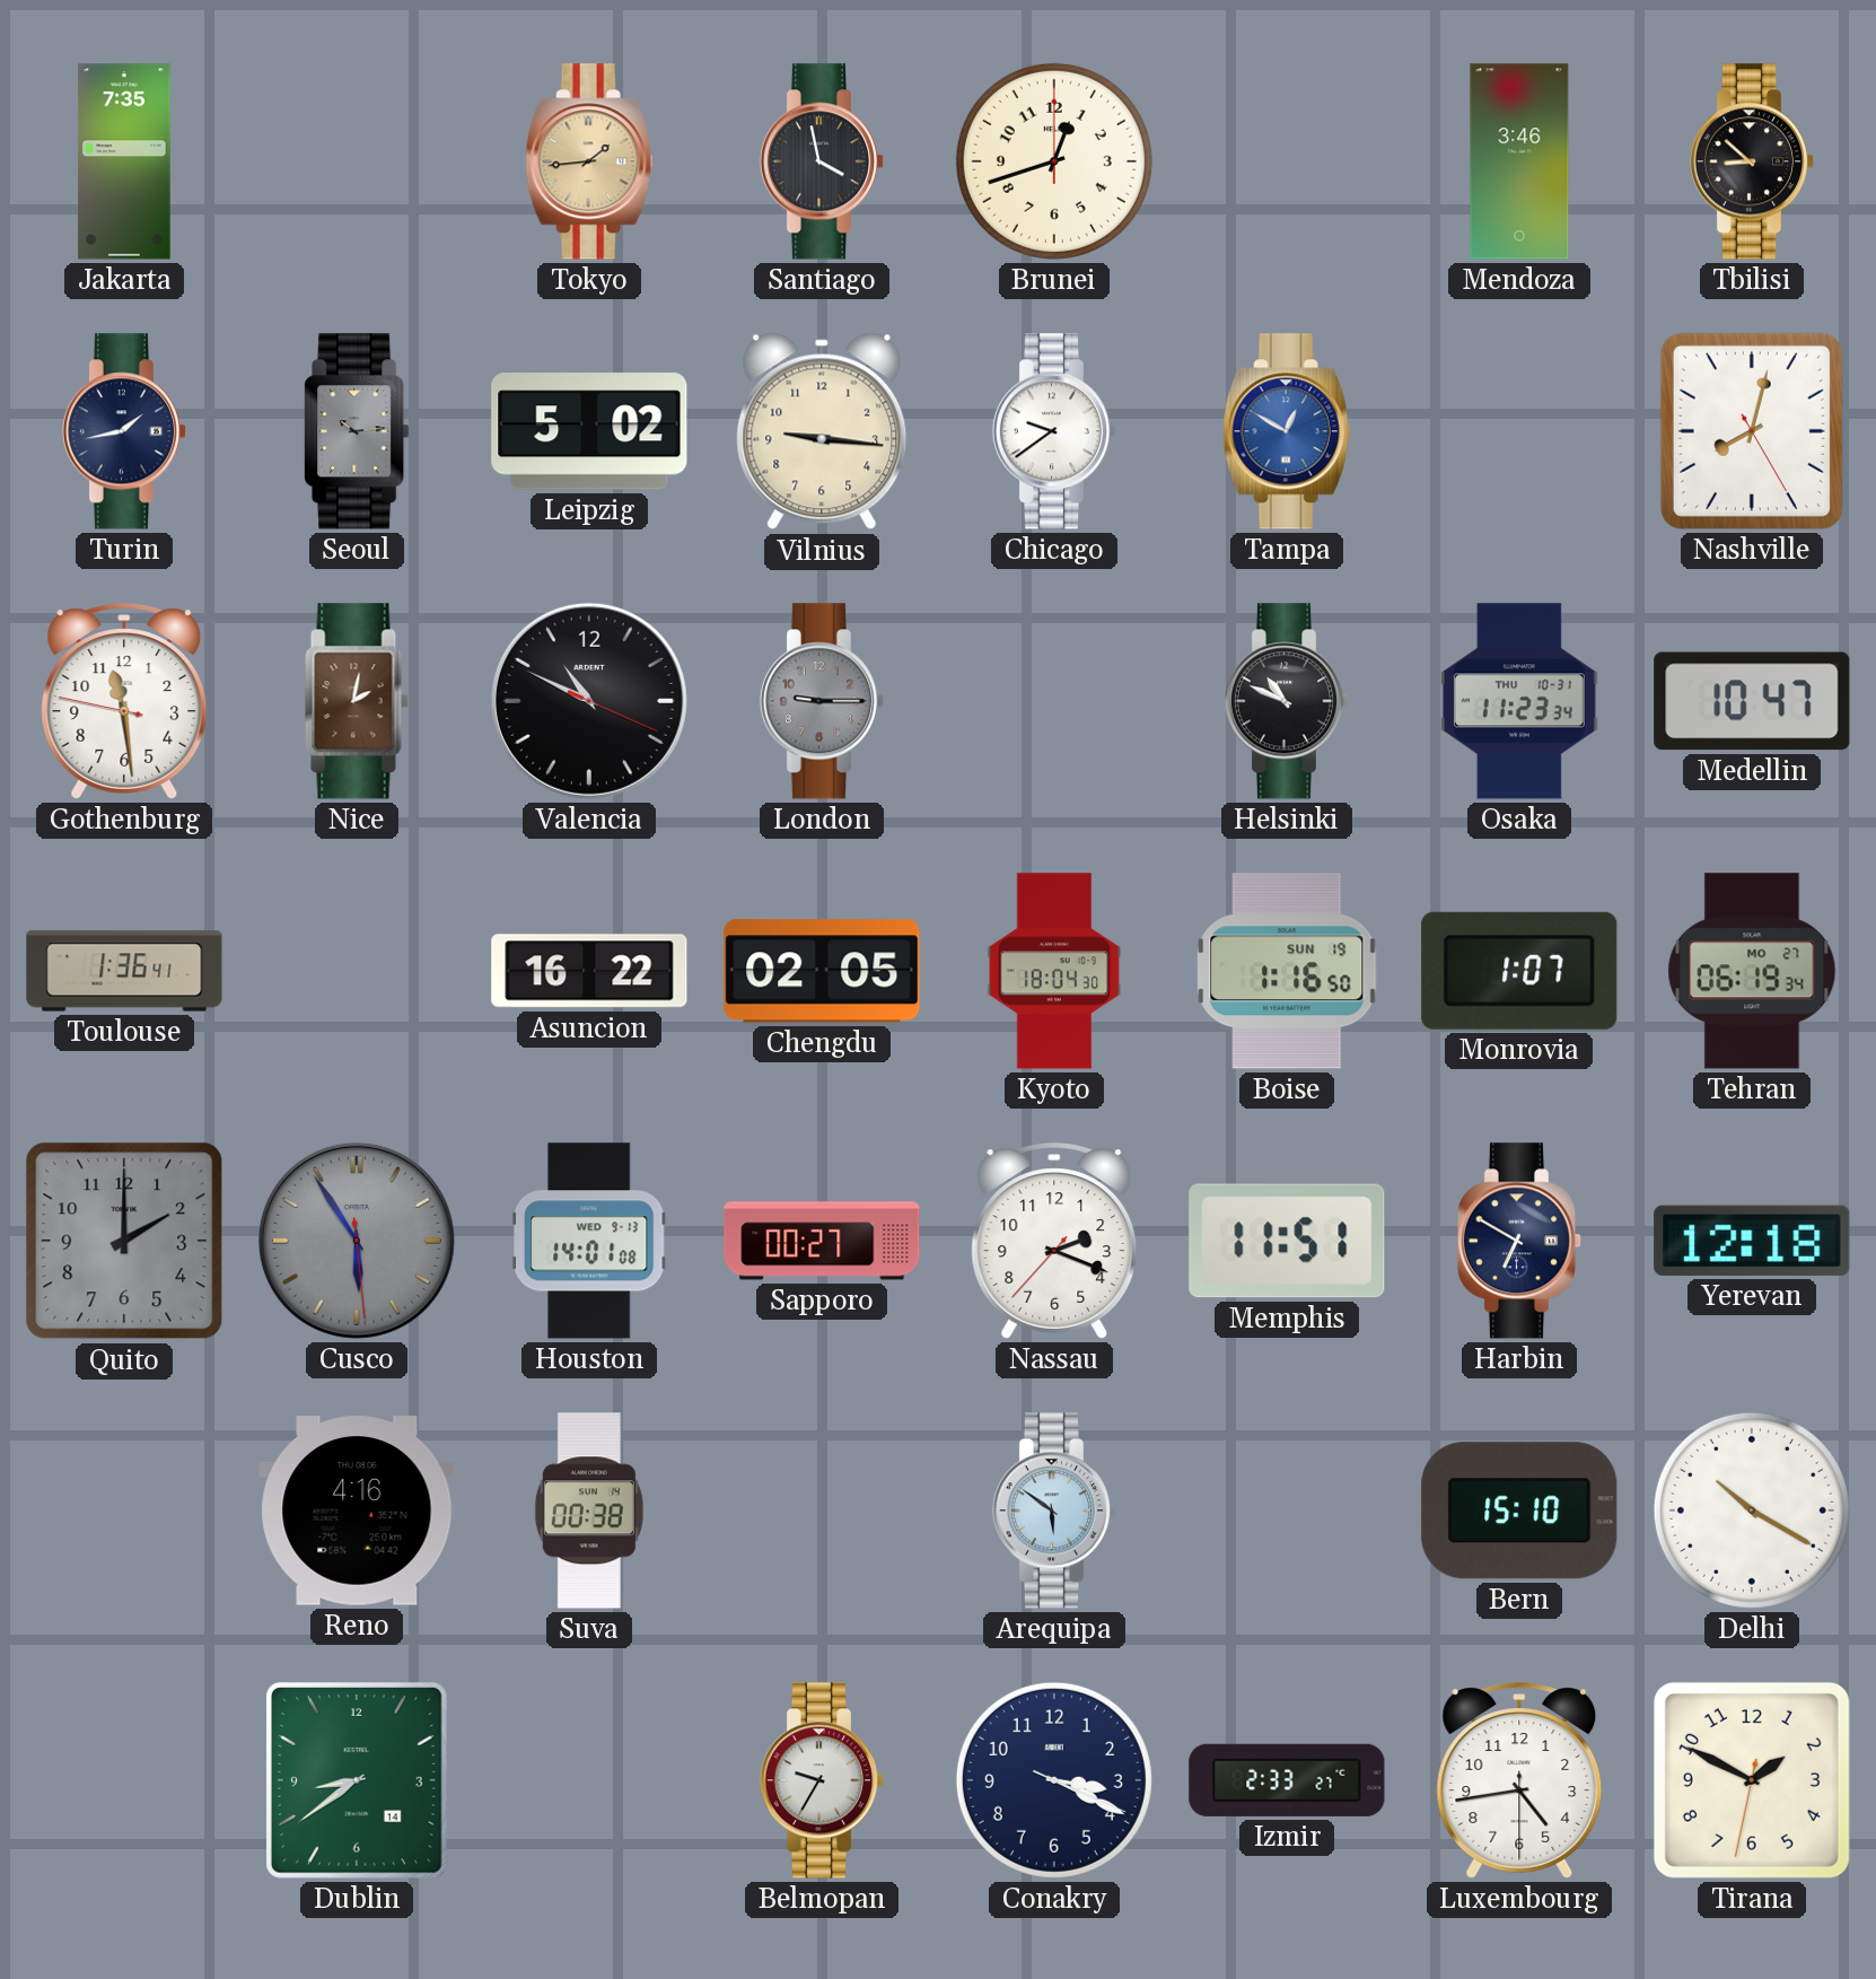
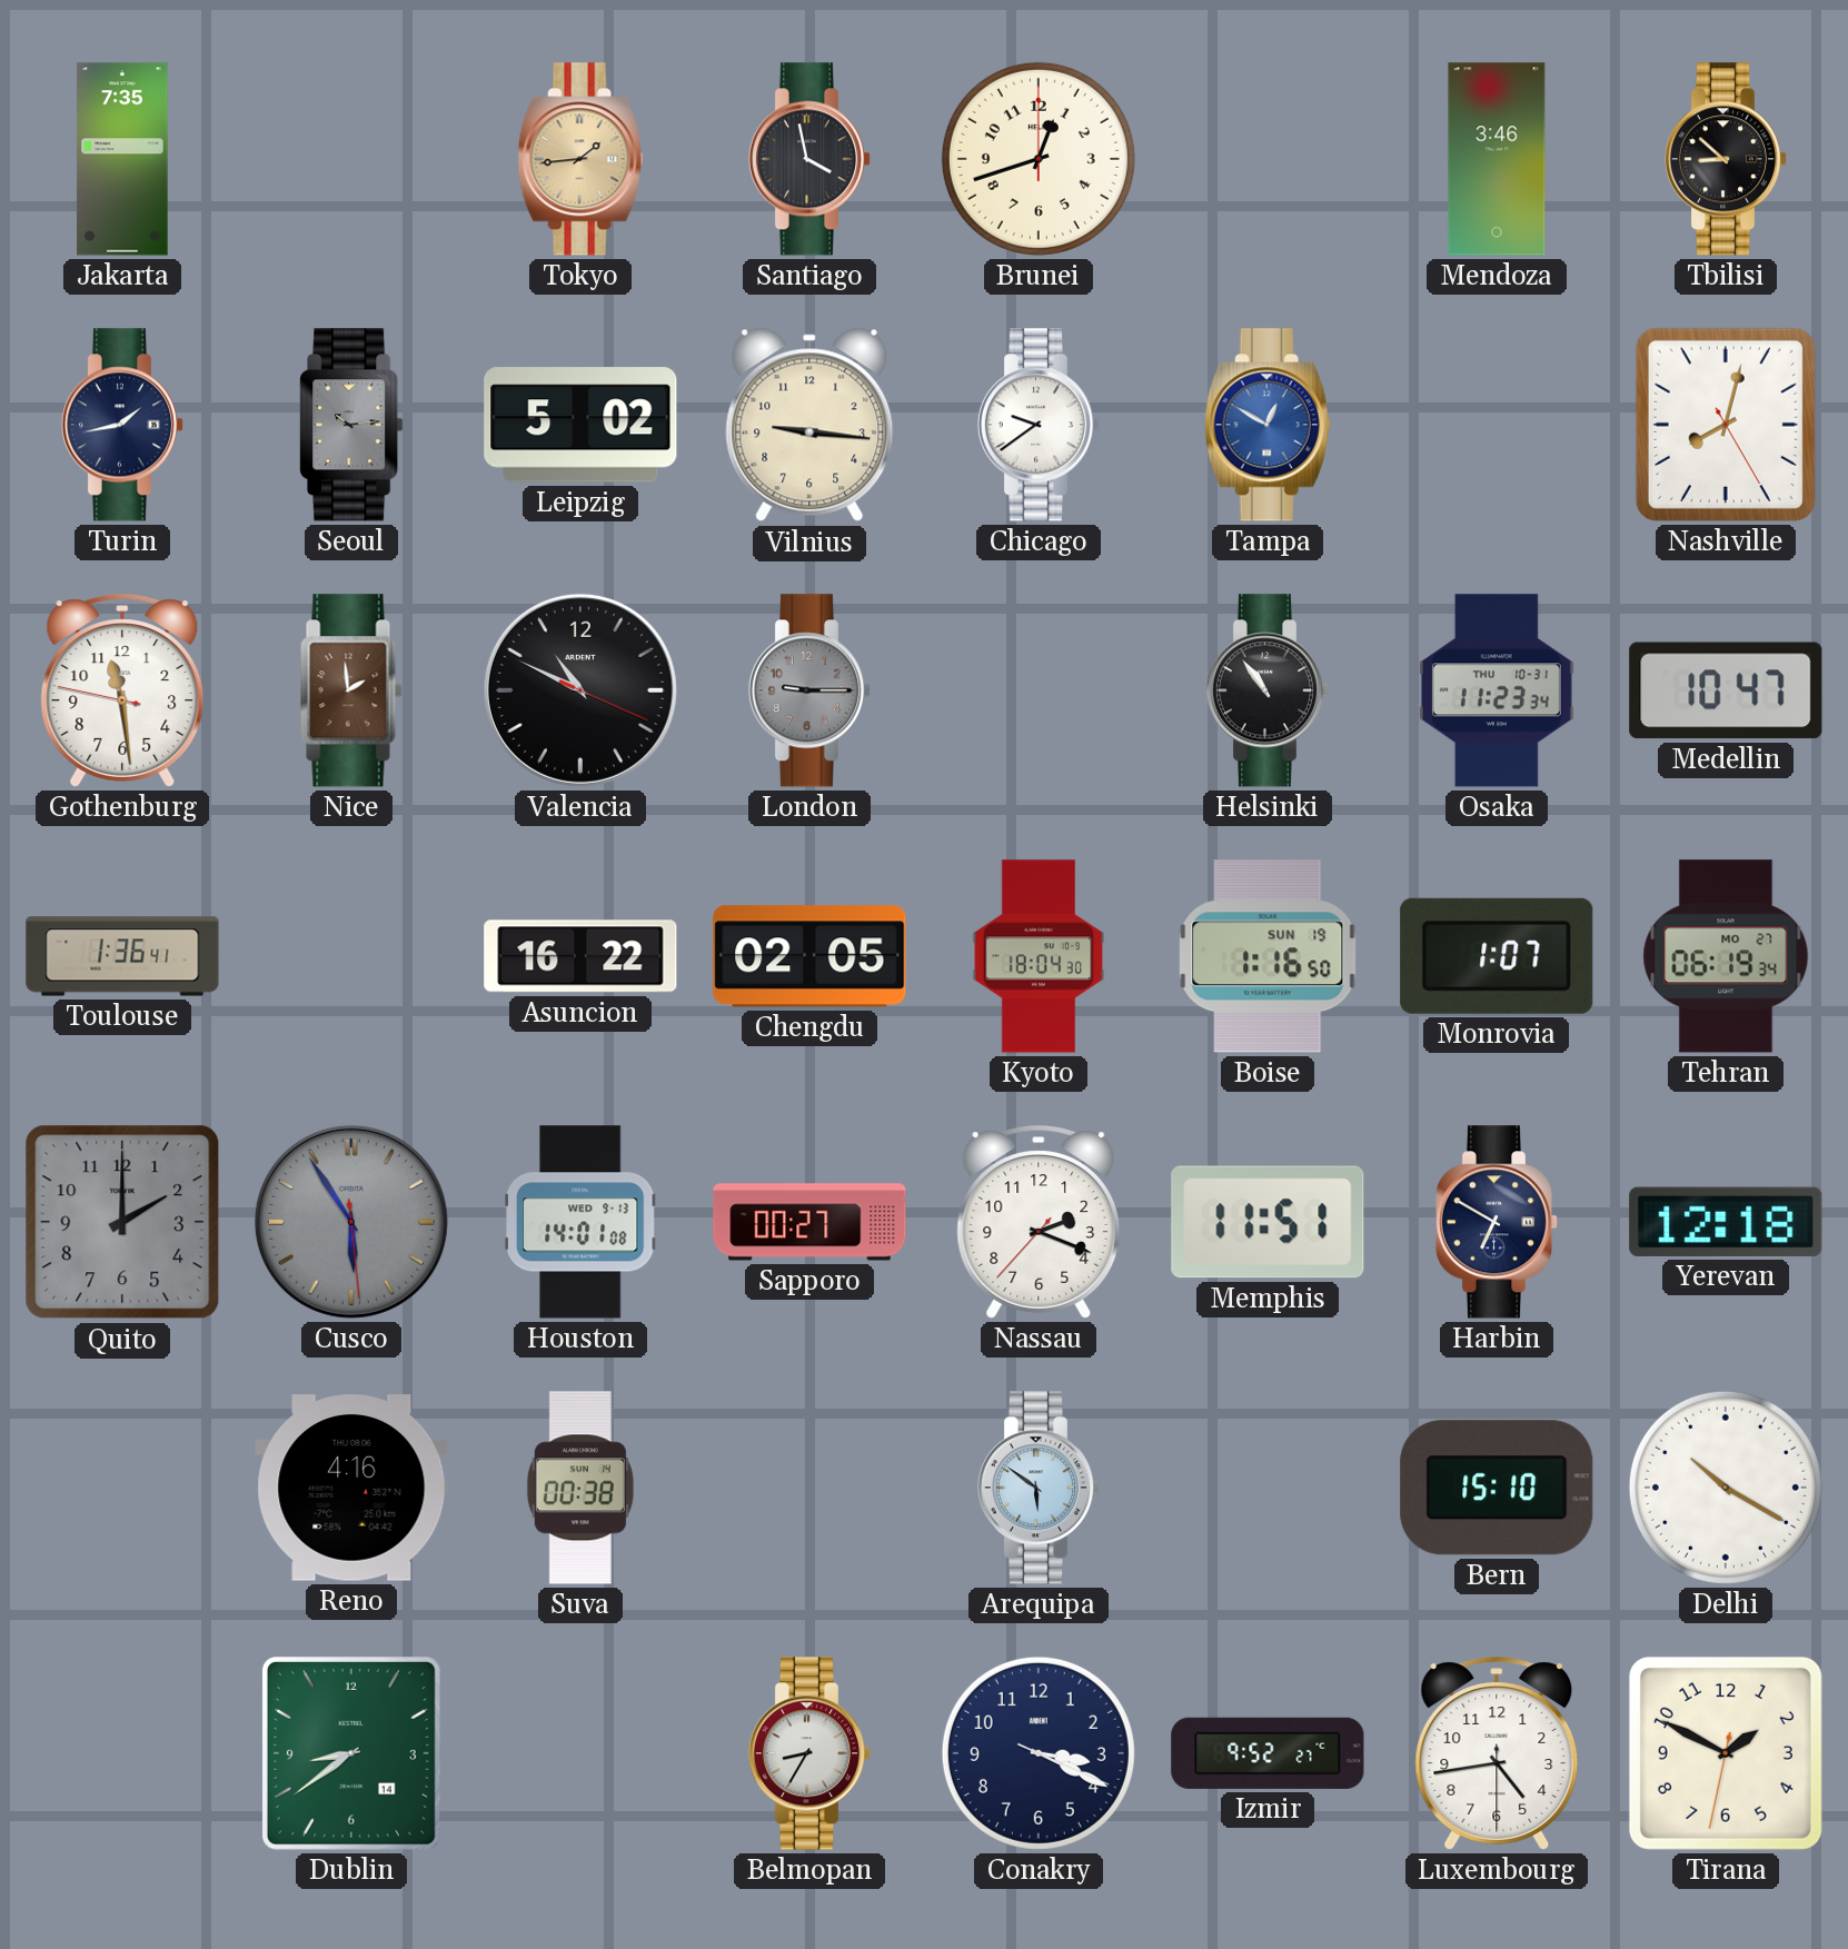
Nice: 2:02 -> 1:59
Helsinki: 10:49 -> 10:54
Belmopan: 9:35 -> 8:35
Izmir: 2:33 -> 9:52
